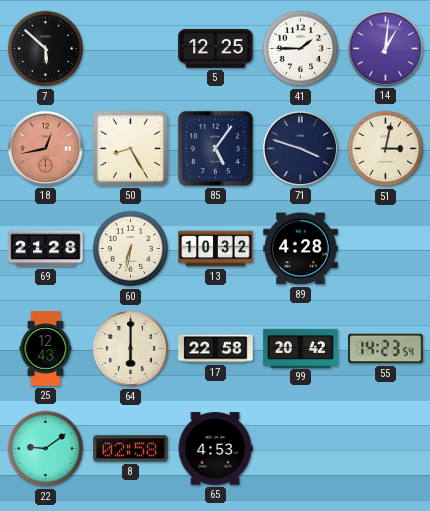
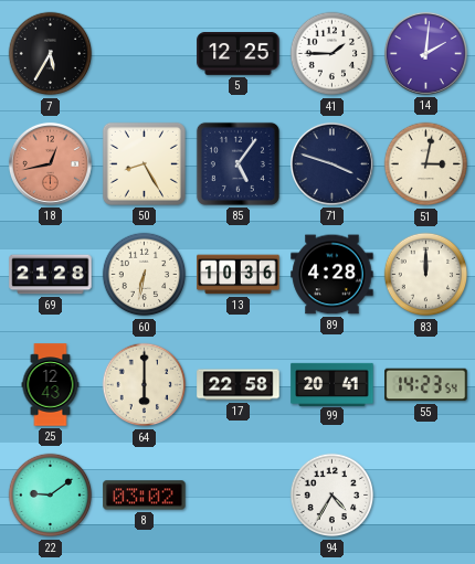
7: 5:52 -> 5:35
14: 1:01 -> 2:01
13: 10:32 -> 10:36
83: none -> 12:00
99: 20:42 -> 20:41
8: 02:58 -> 03:02
65: 4:53 -> none
94: none -> 4:35
